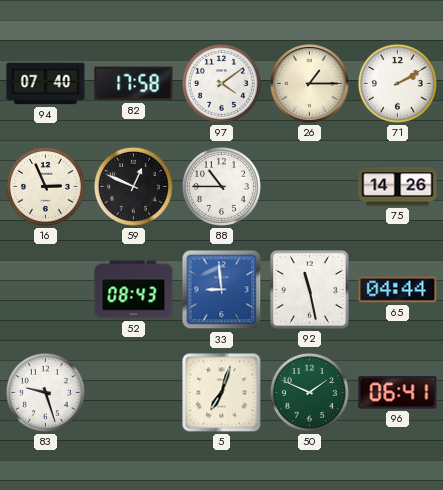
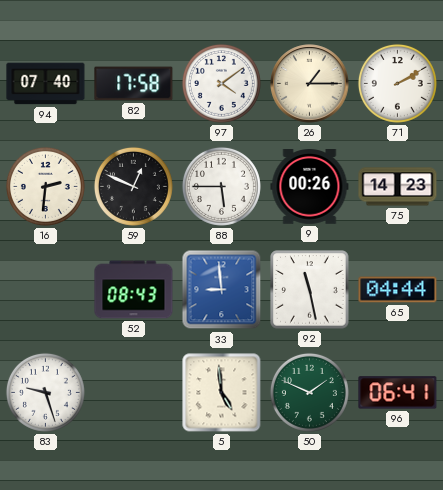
16: 2:56 -> 2:31
88: 10:45 -> 5:45
9: none -> 00:26
75: 14:26 -> 14:23
5: 7:03 -> 4:59
